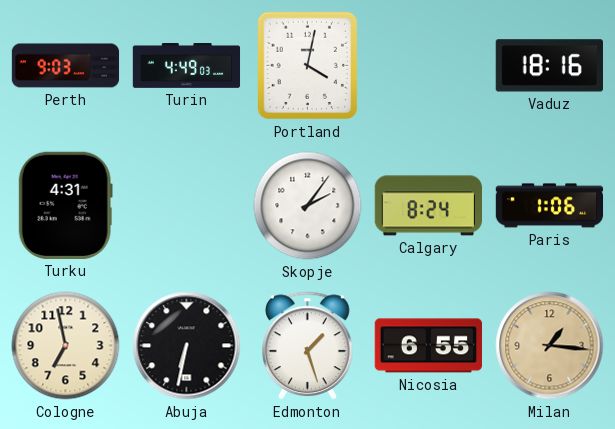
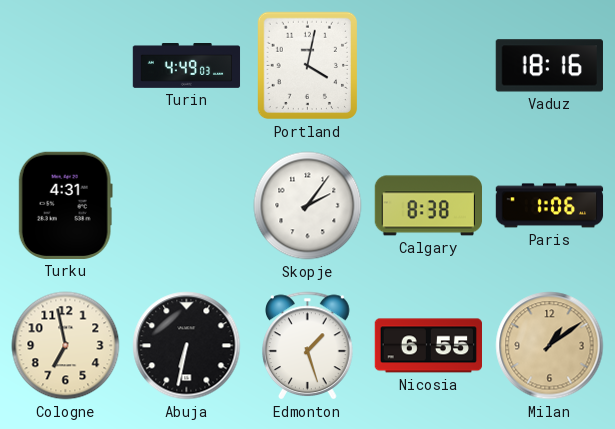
Perth: 9:03 -> none
Calgary: 8:24 -> 8:38
Milan: 1:16 -> 1:09
